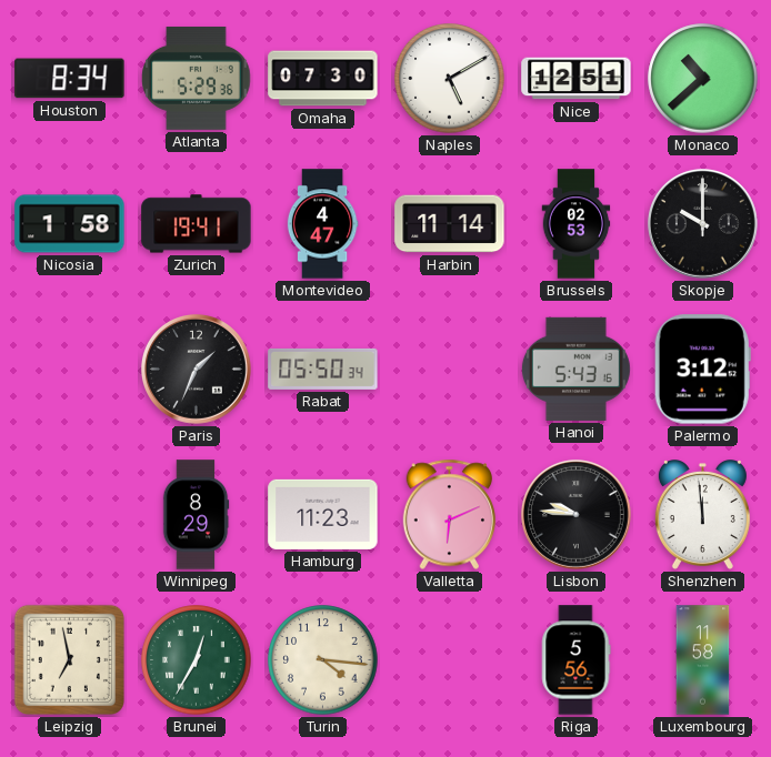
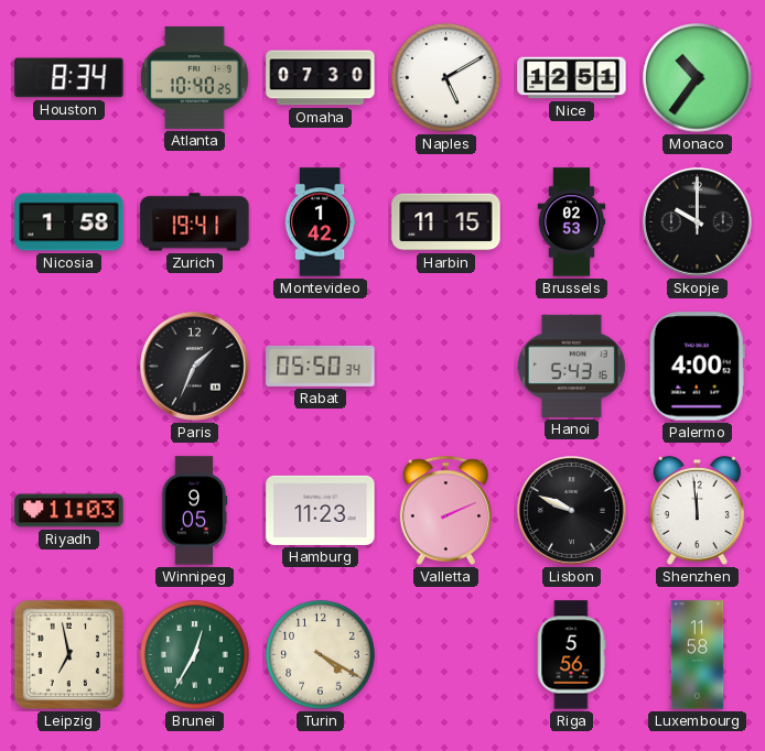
Atlanta: 5:29 -> 10:40
Monaco: 10:38 -> 10:36
Montevideo: 4:47 -> 1:42
Harbin: 11:14 -> 11:15
Palermo: 3:12 -> 4:00
Riyadh: none -> 11:03
Winnipeg: 8:29 -> 9:05
Valletta: 6:11 -> 2:11
Lisbon: 9:46 -> 9:49
Turin: 4:16 -> 4:20
